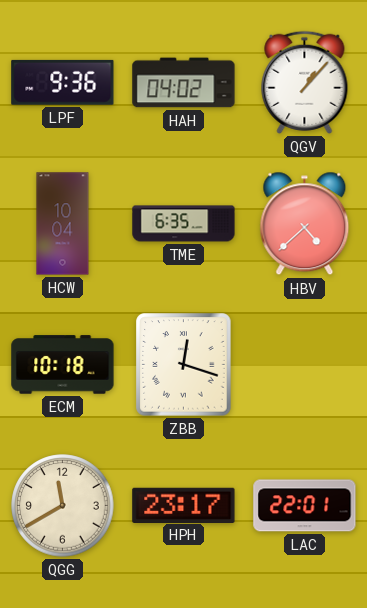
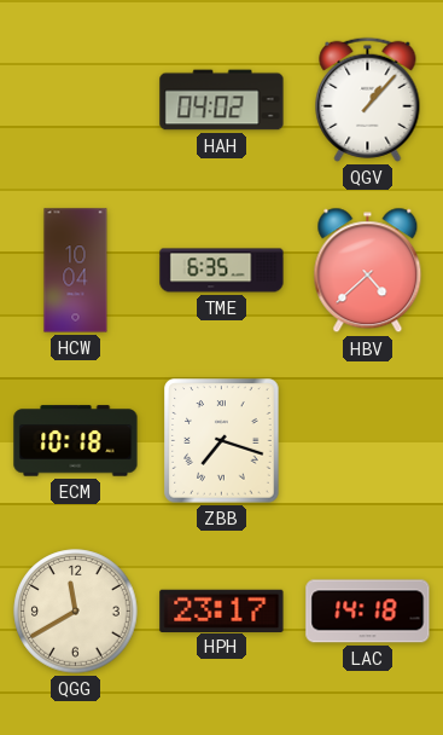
LPF: 9:36 -> none
ZBB: 12:18 -> 7:18
LAC: 22:01 -> 14:18
